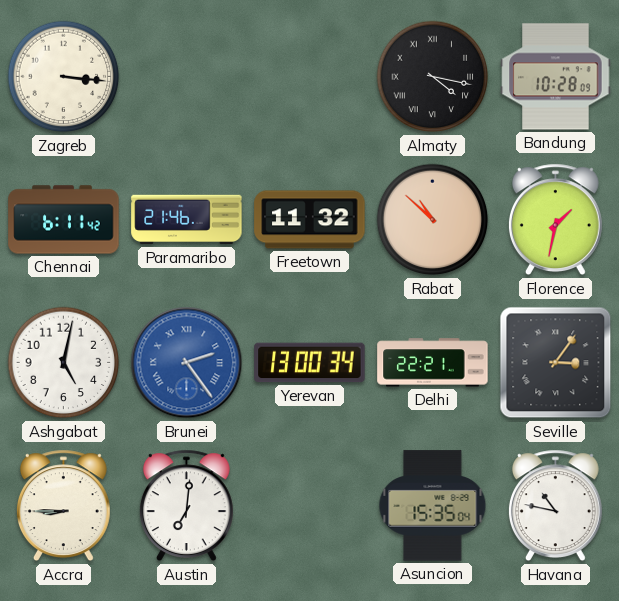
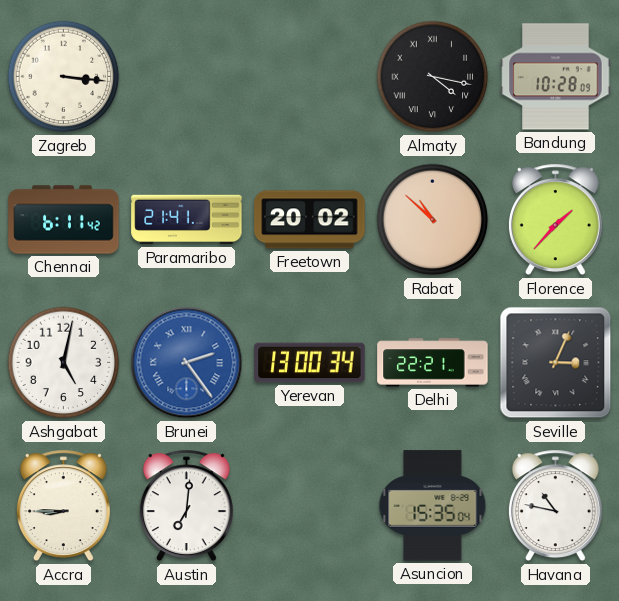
Paramaribo: 21:46 -> 21:41
Freetown: 11:32 -> 20:02
Florence: 1:32 -> 1:37
Seville: 3:06 -> 3:04
